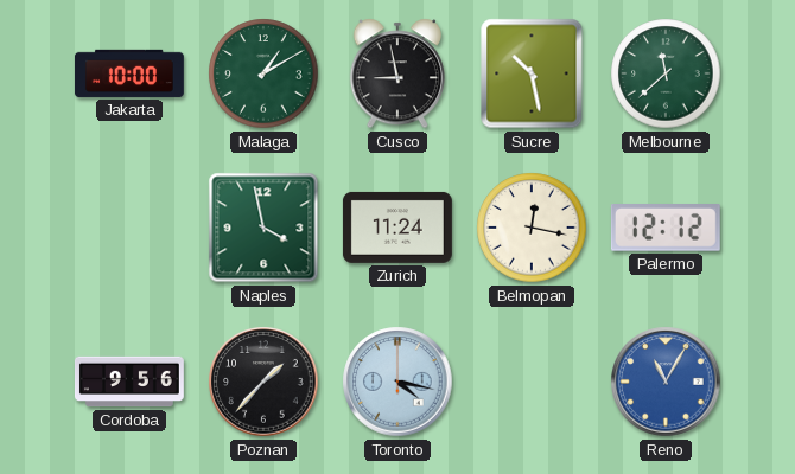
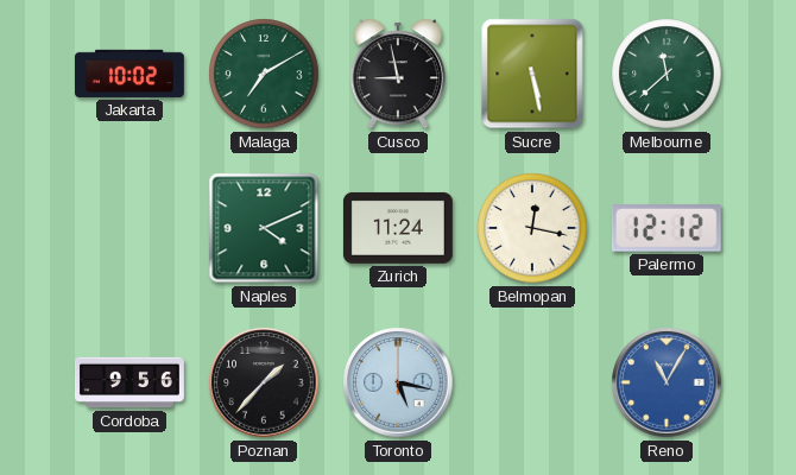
Jakarta: 10:00 -> 10:02
Malaga: 1:10 -> 7:10
Sucre: 10:28 -> 5:28
Naples: 3:58 -> 4:11
Toronto: 4:17 -> 5:17
